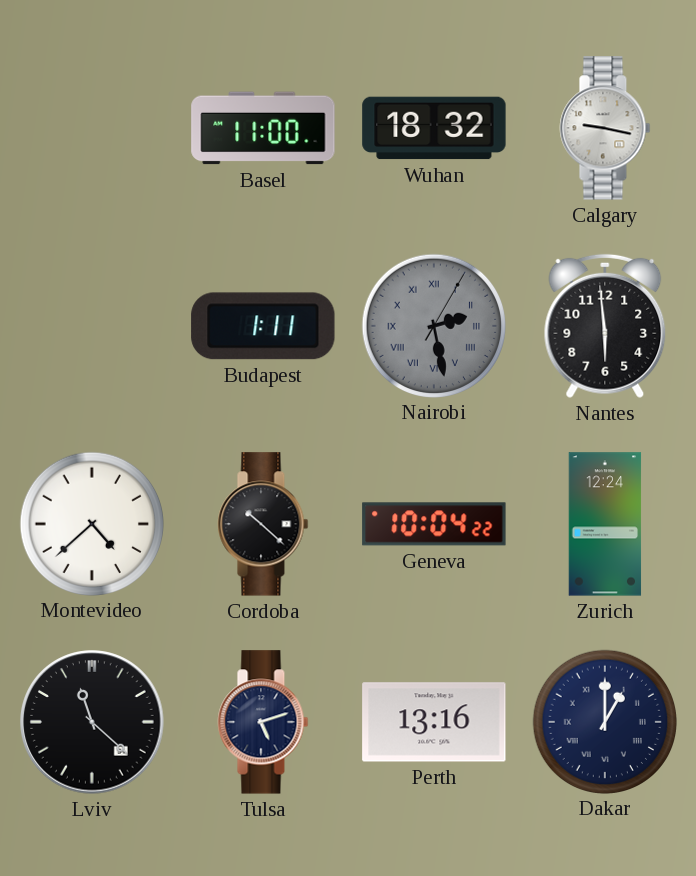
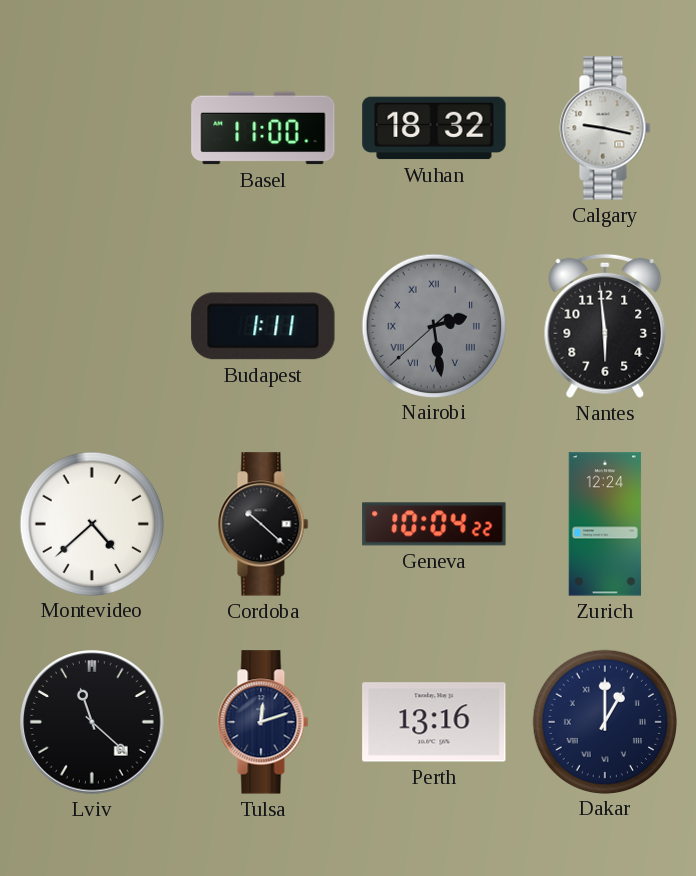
Nairobi: 2:28:05 -> 2:28:38
Tulsa: 5:12 -> 12:12
